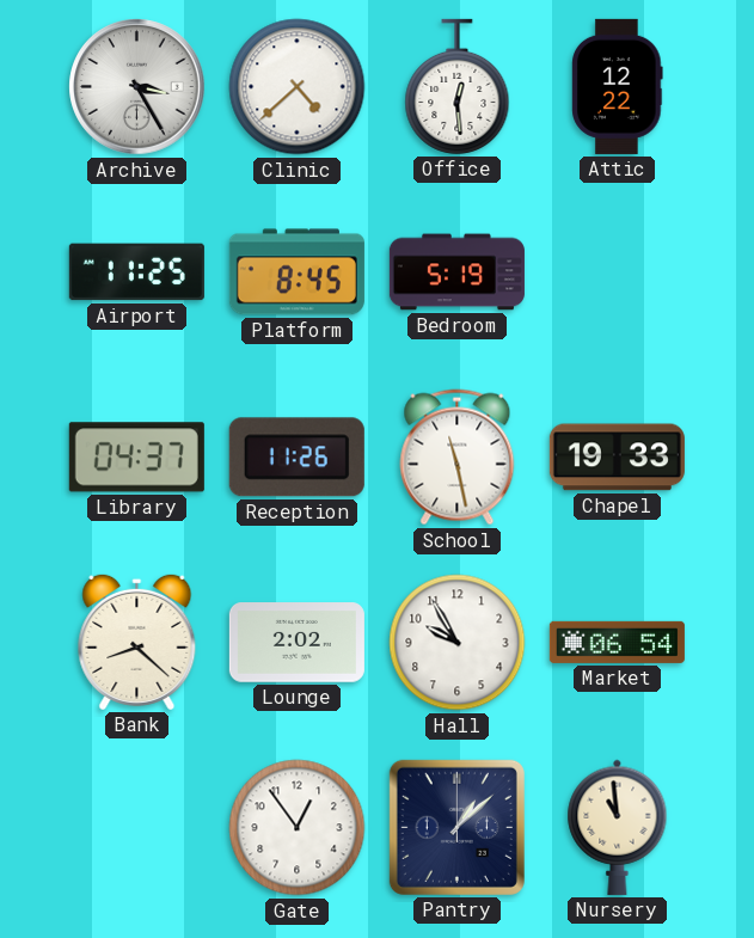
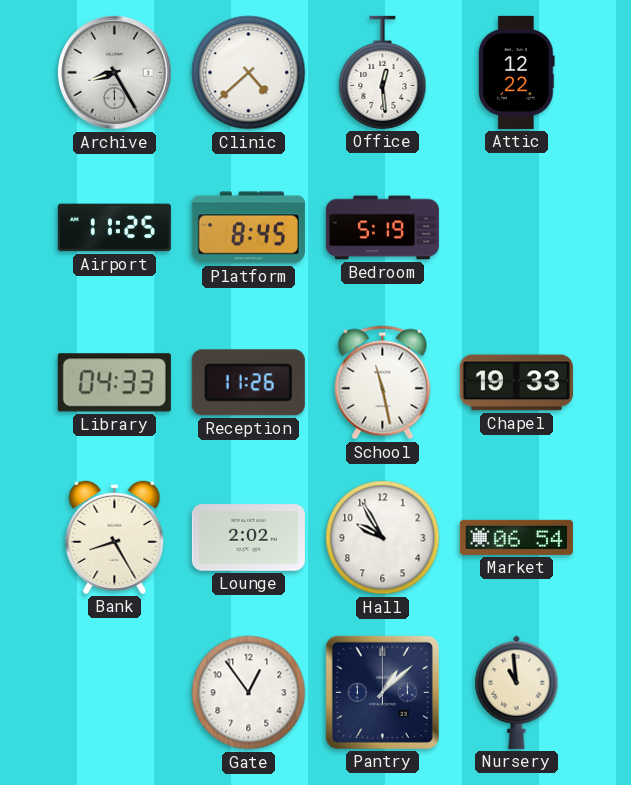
Archive: 3:25 -> 8:25
Library: 04:37 -> 04:33
Bank: 8:22 -> 8:25
